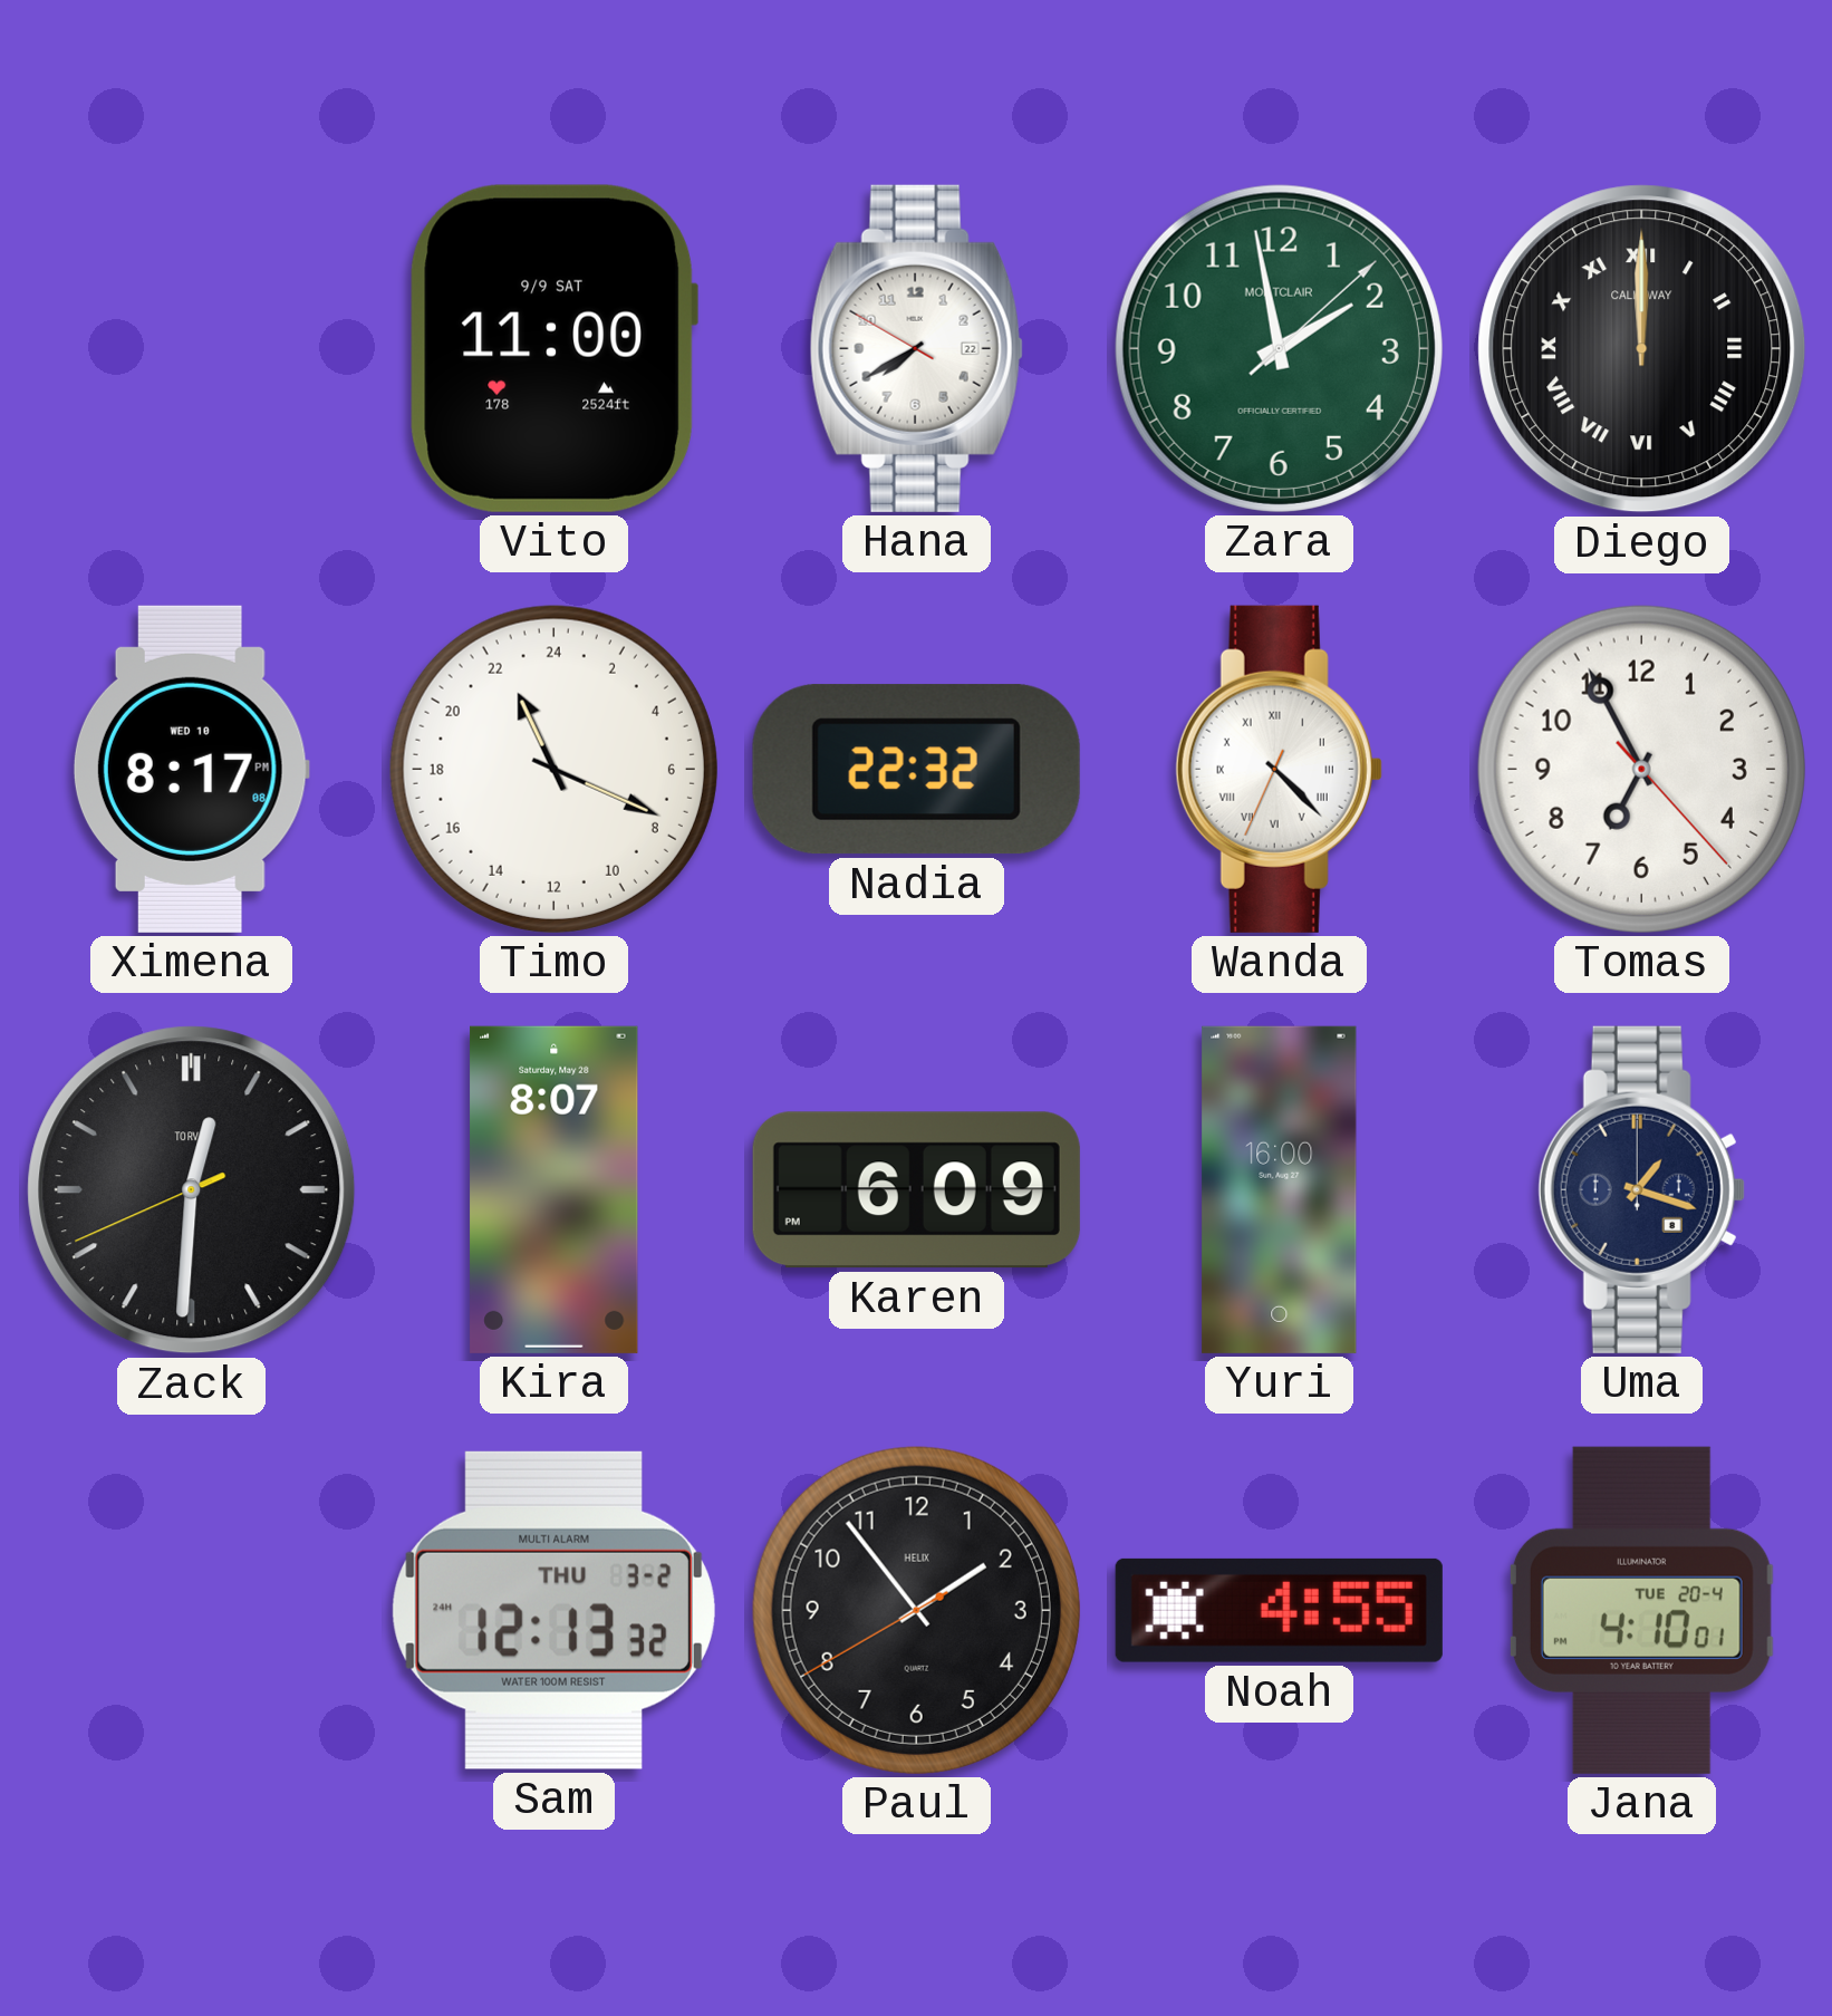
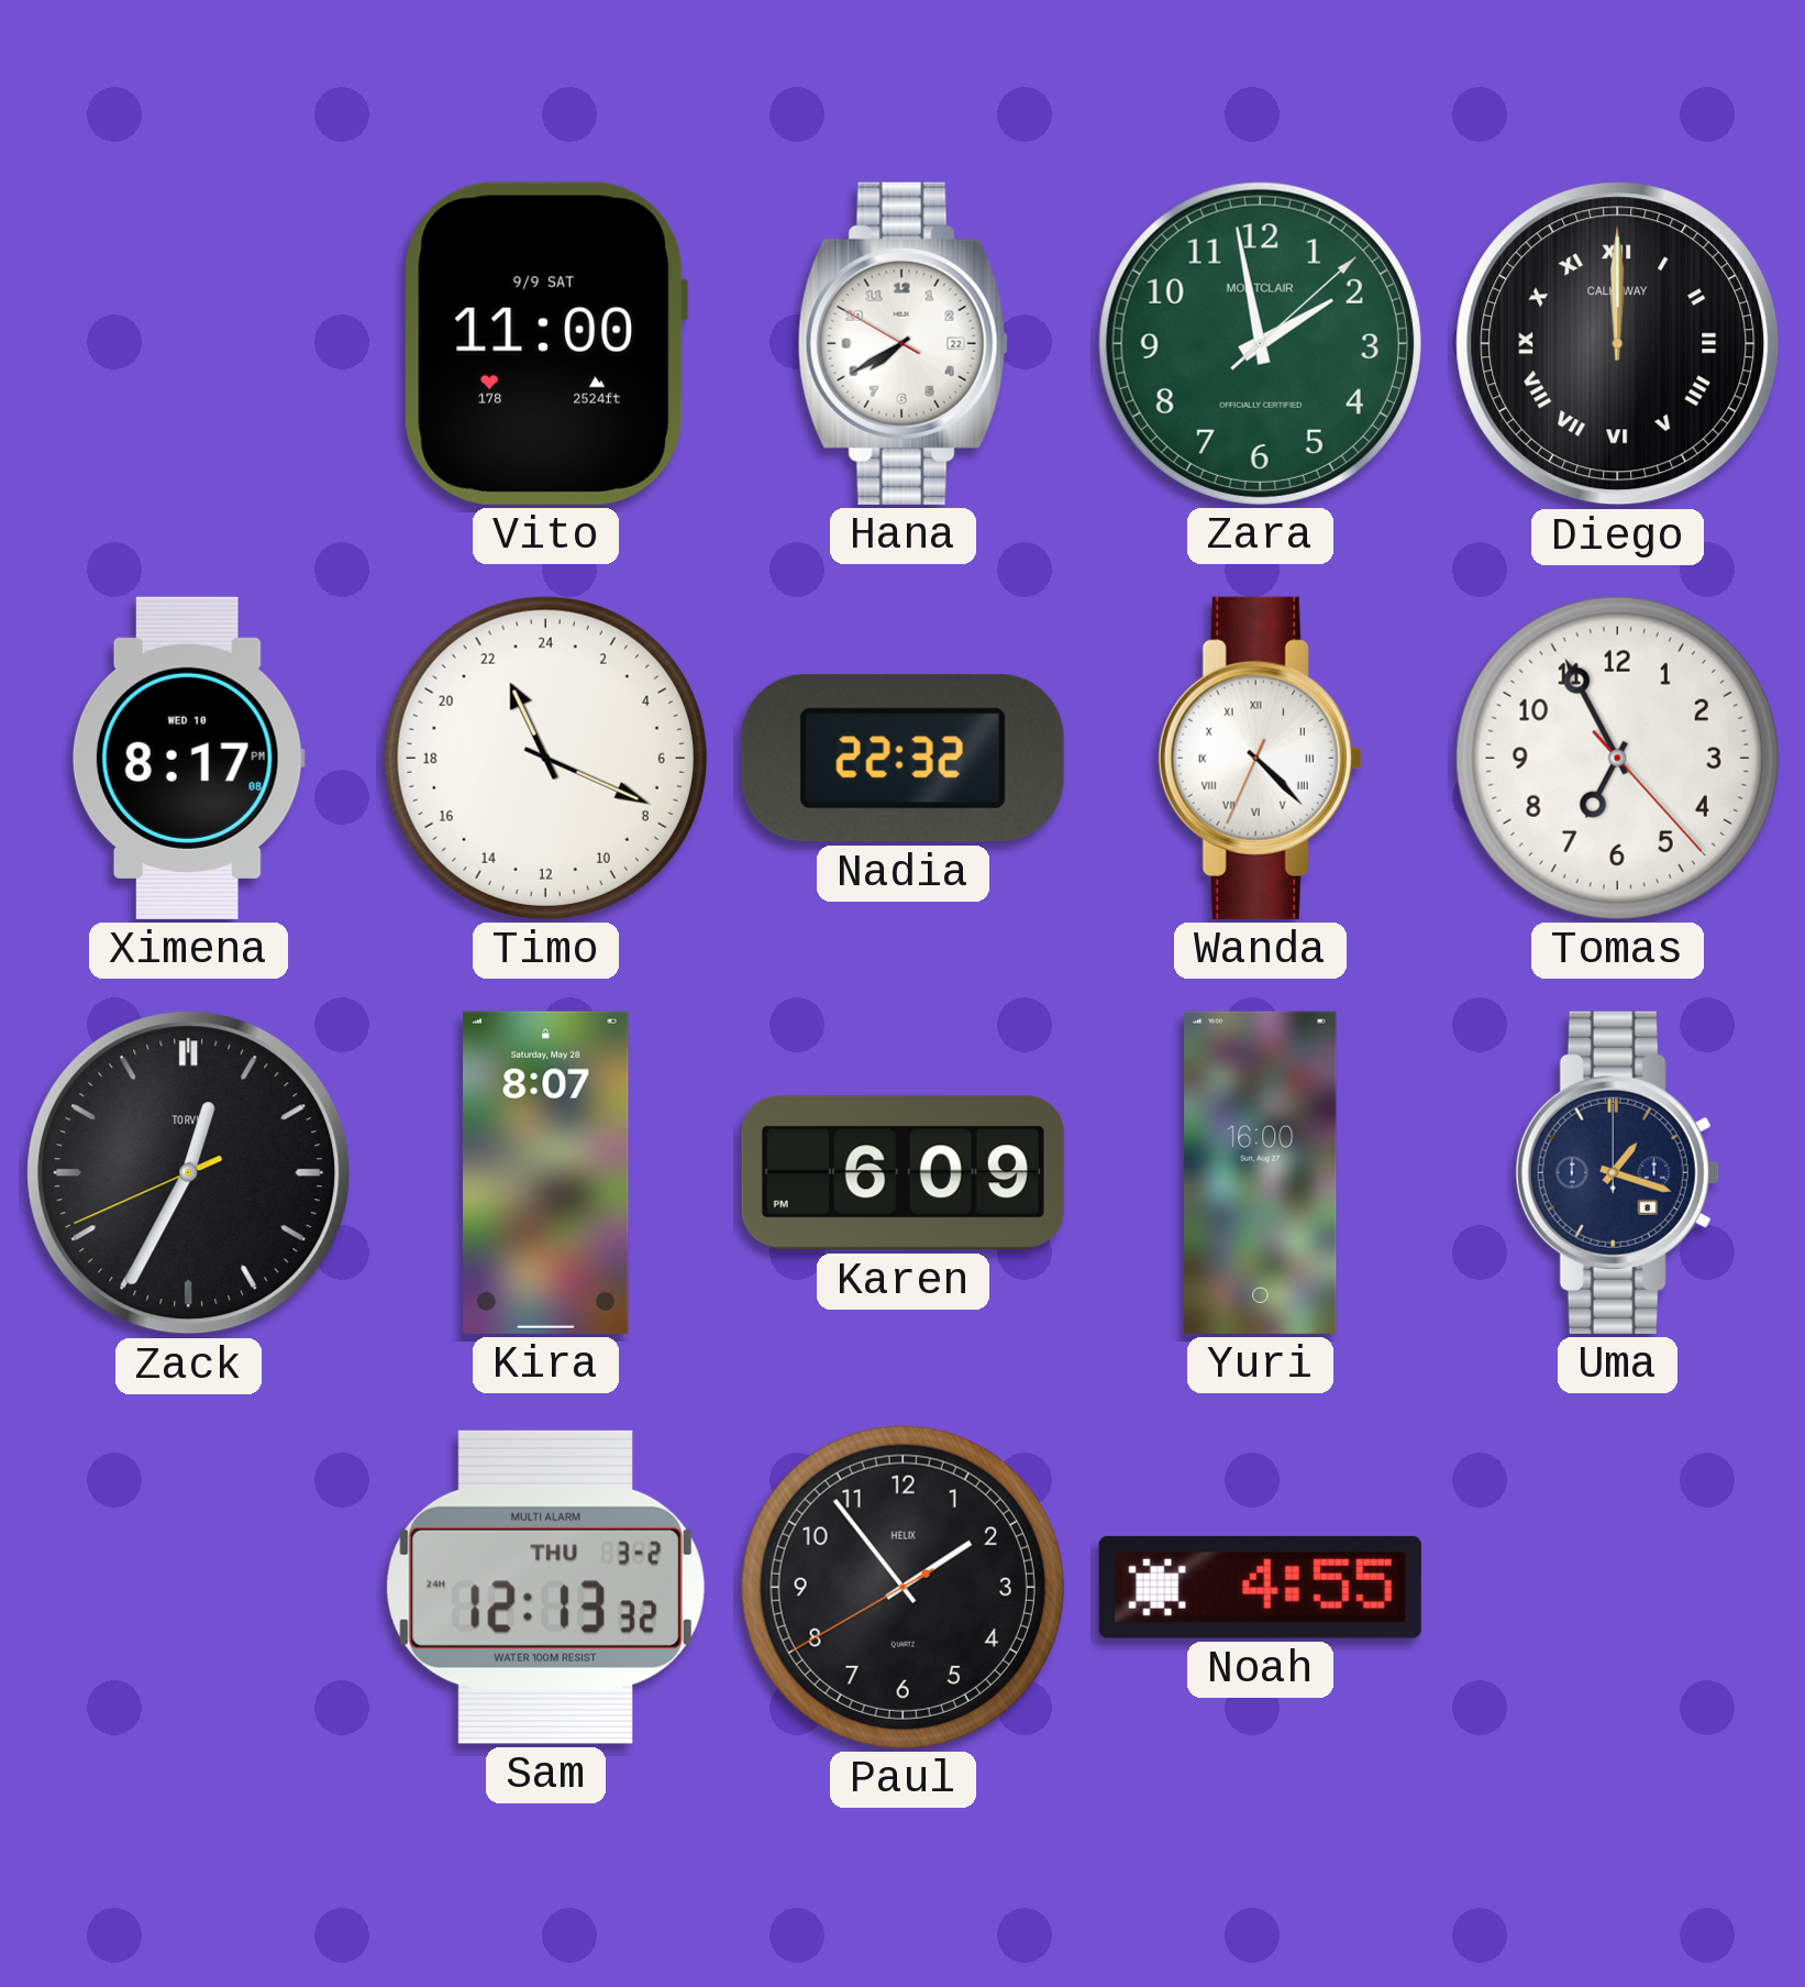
Zack: 12:30 -> 12:34
Jana: 4:10 -> none
